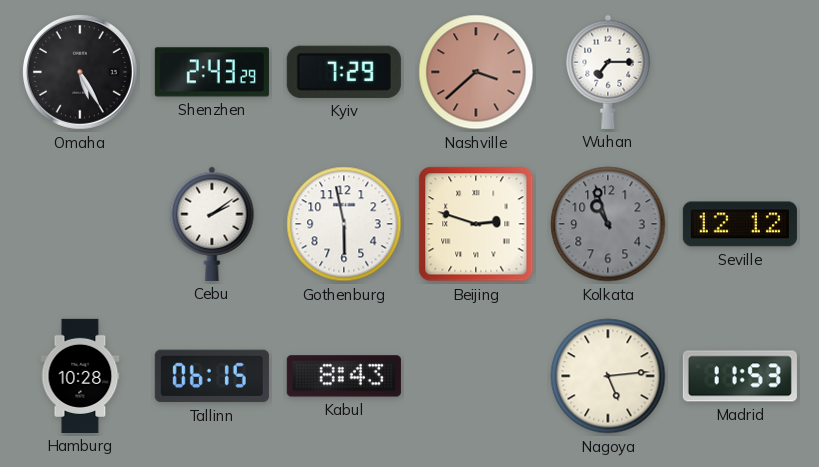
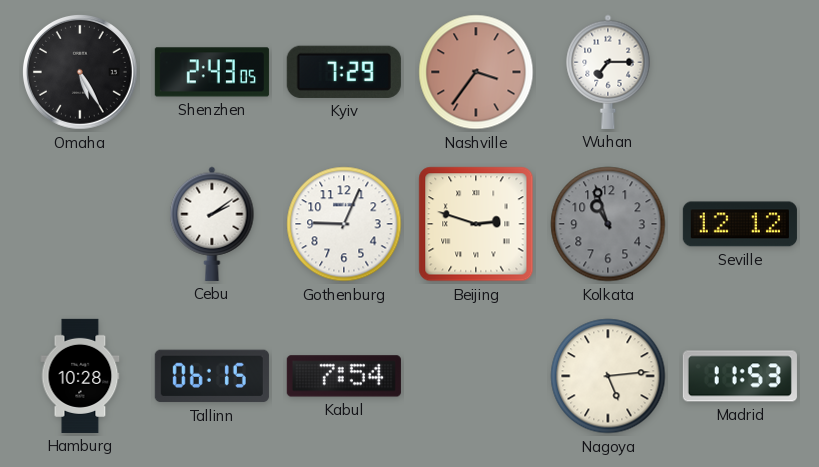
Shenzhen: 2:43:29 -> 2:43:05
Nashville: 3:38 -> 3:36
Gothenburg: 5:58 -> 9:04
Kabul: 8:43 -> 7:54
